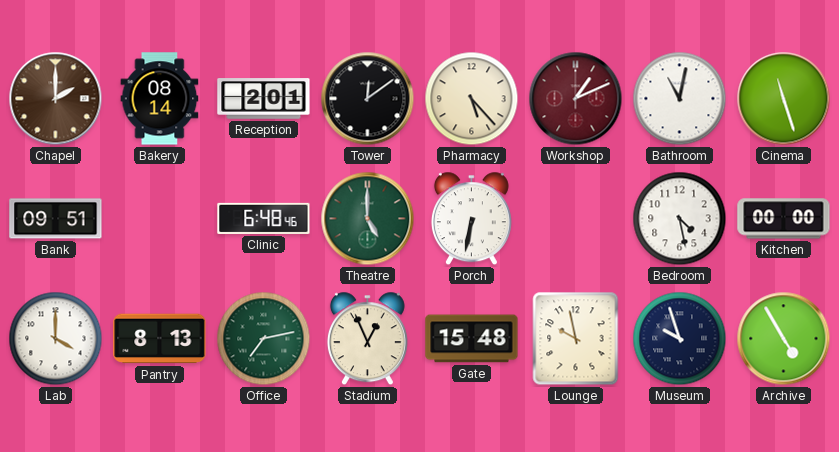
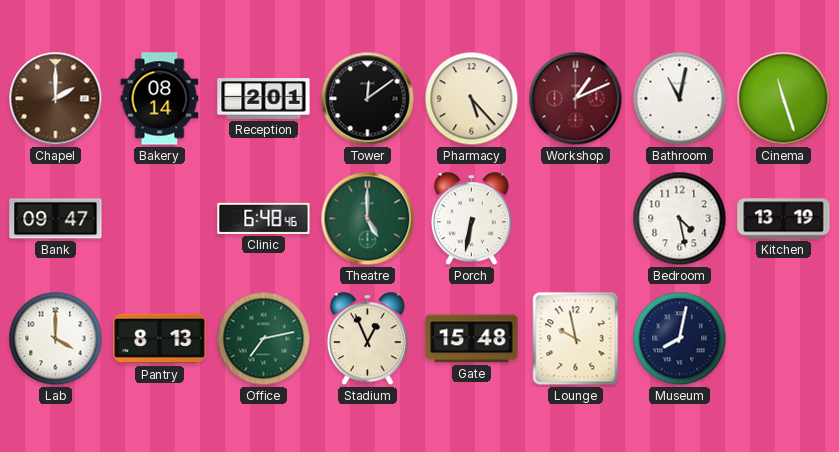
Bank: 09:51 -> 09:47
Kitchen: 00:00 -> 13:19
Museum: 9:57 -> 8:02
Archive: 4:55 -> none
